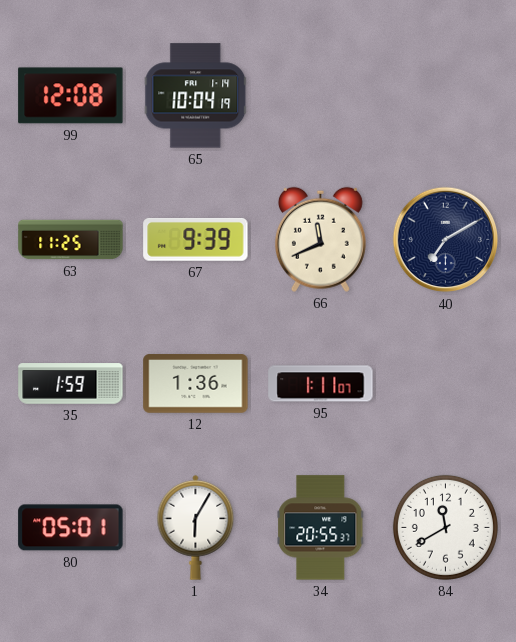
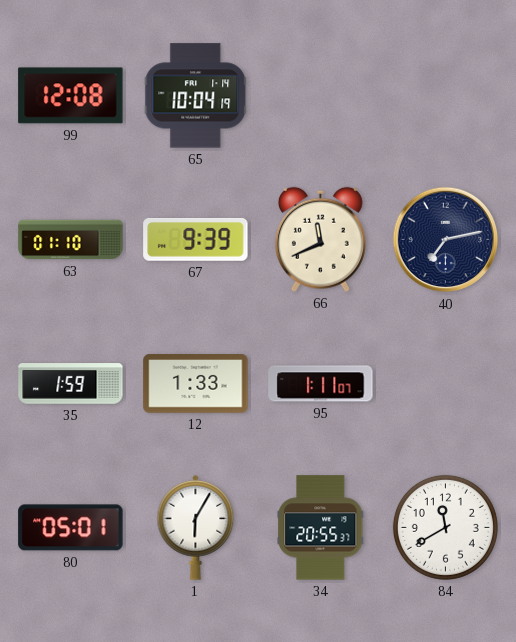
63: 11:25 -> 01:10
40: 7:10 -> 7:13
12: 1:36 -> 1:33
